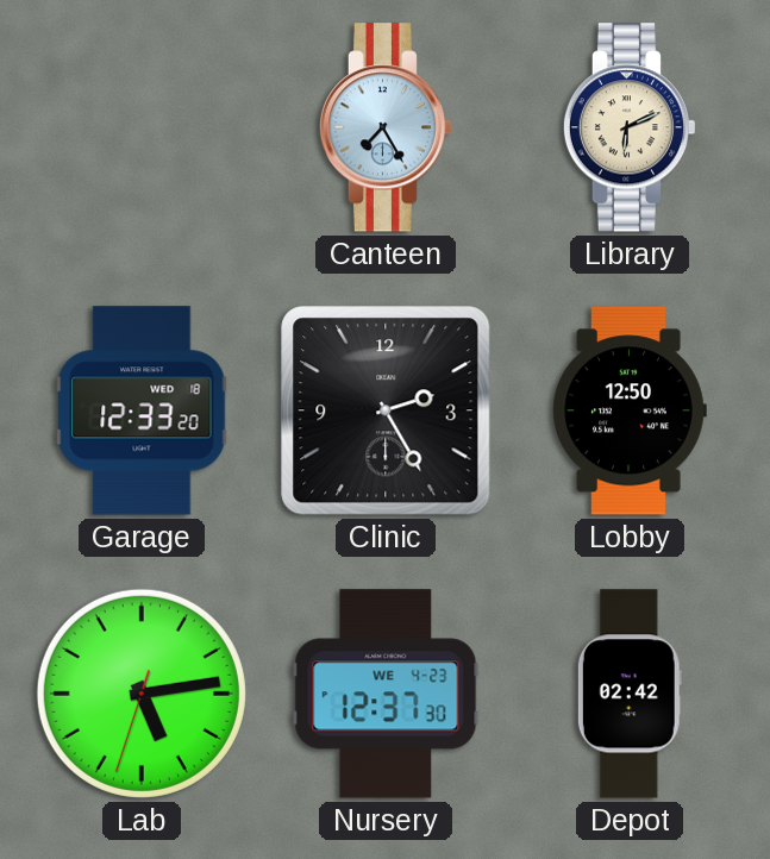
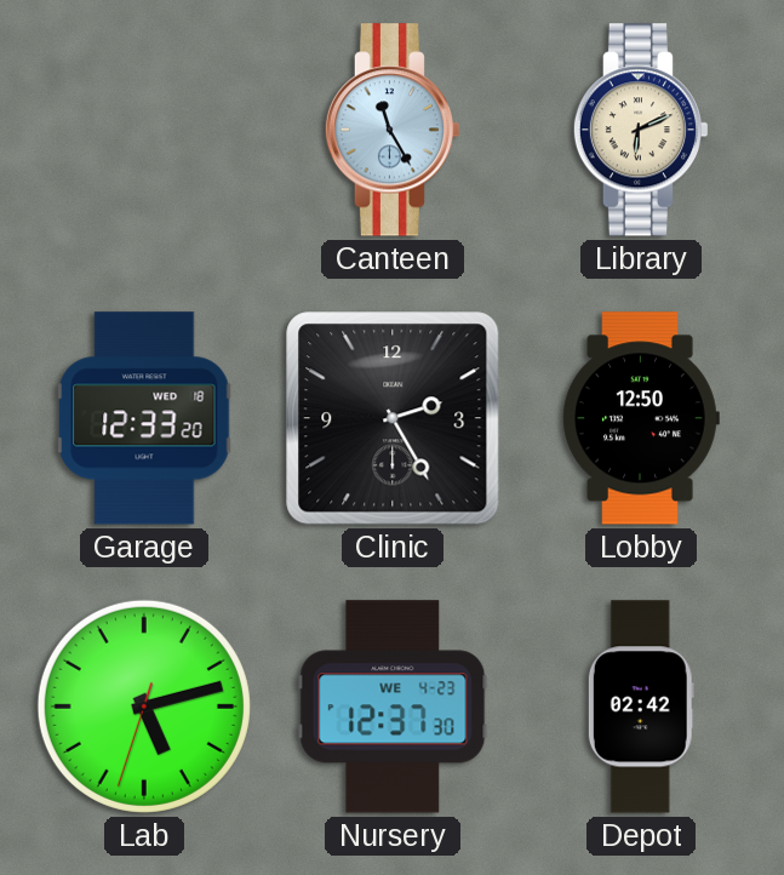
Canteen: 7:25 -> 11:25
Lab: 5:13 -> 5:12
